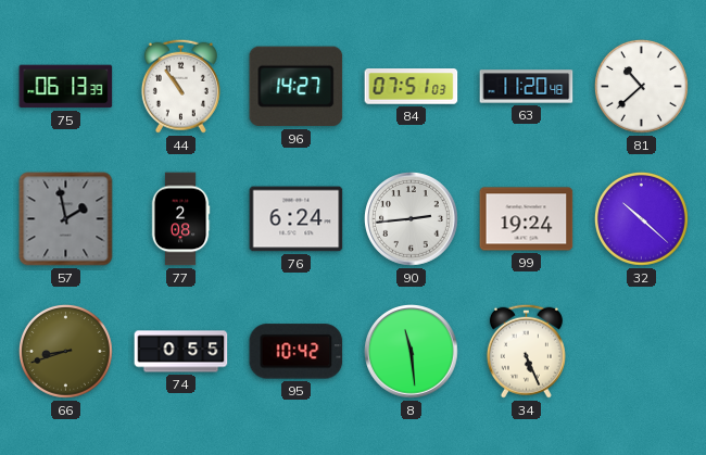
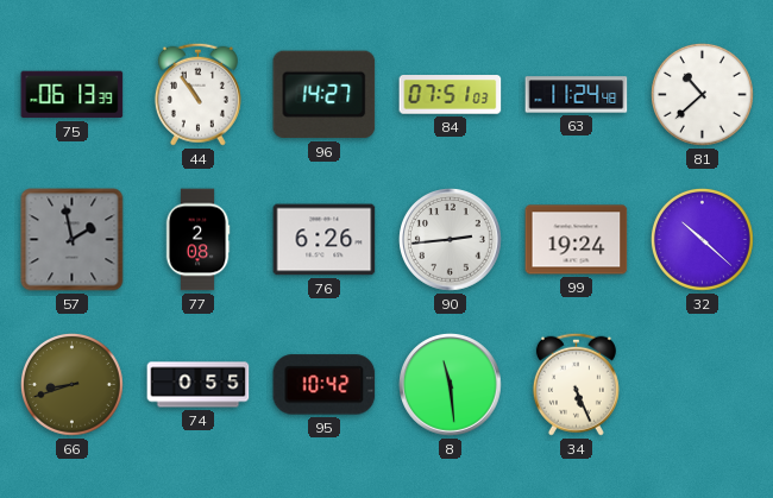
63: 11:20 -> 11:24
76: 6:24 -> 6:26
